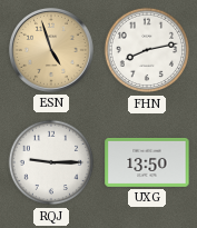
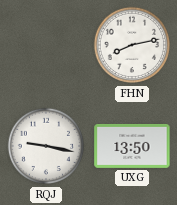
ESN: 4:57 -> none
RQJ: 9:15 -> 9:17
